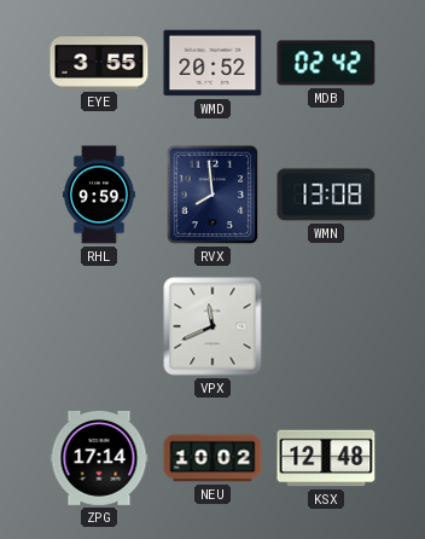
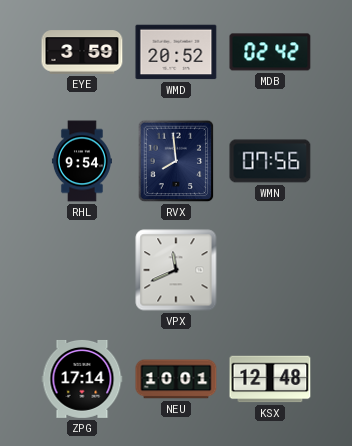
EYE: 3:55 -> 3:59
RHL: 9:59 -> 9:54
WMN: 13:08 -> 07:56
NEU: 10:02 -> 10:01
